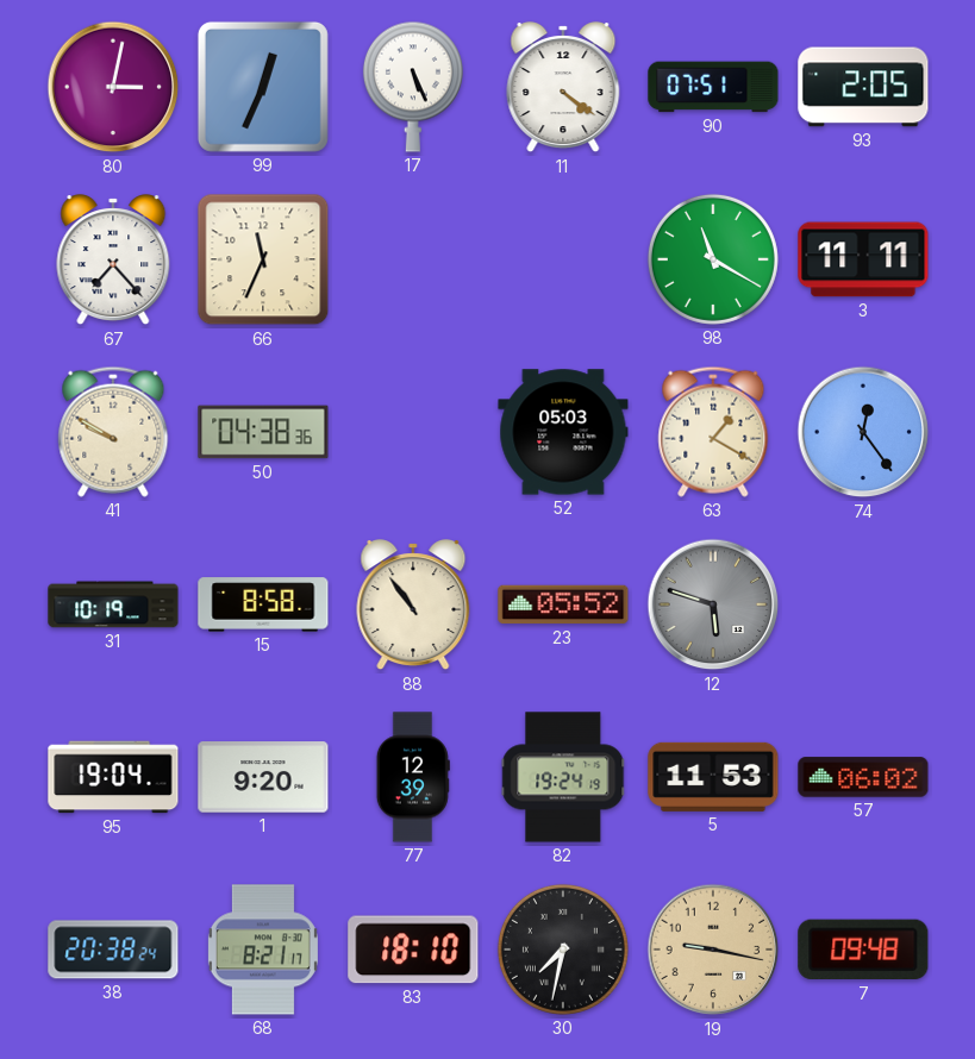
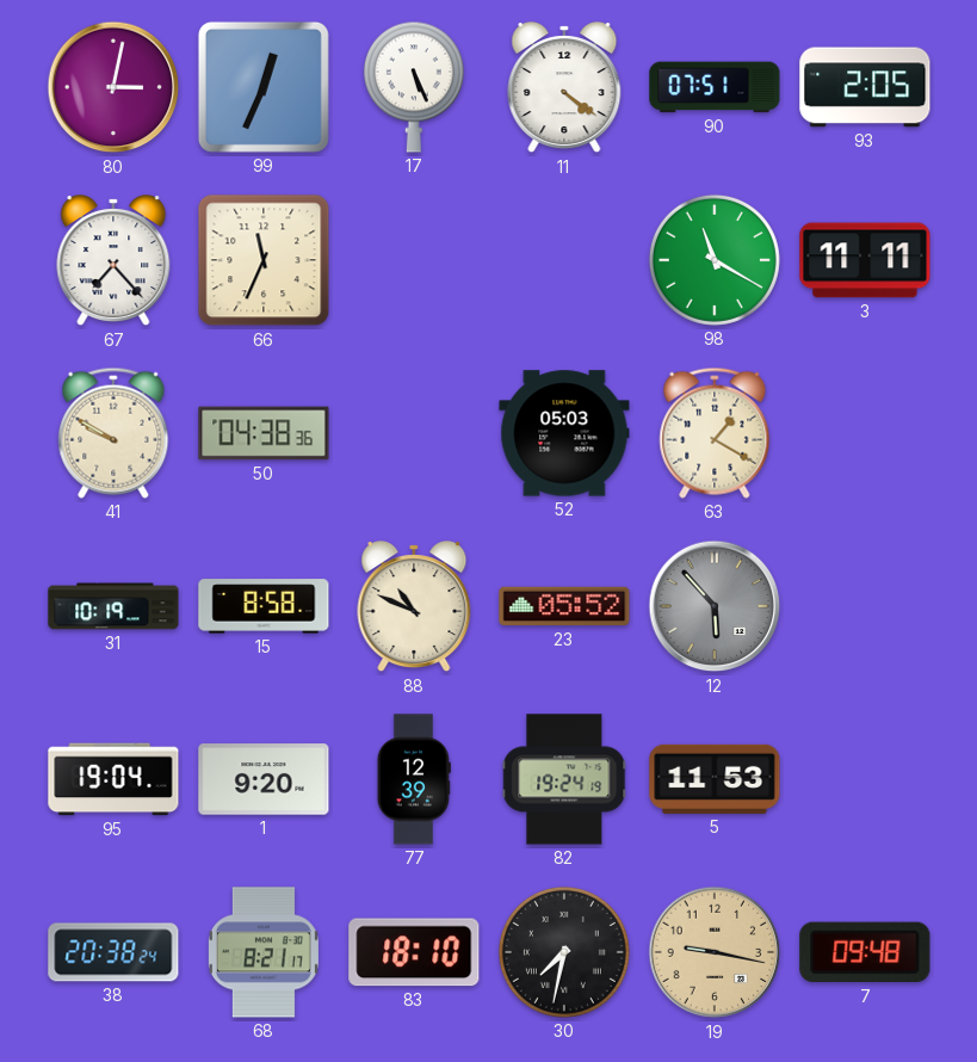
74: 12:24 -> none
88: 10:54 -> 10:49
12: 5:48 -> 5:53
57: 06:02 -> none
